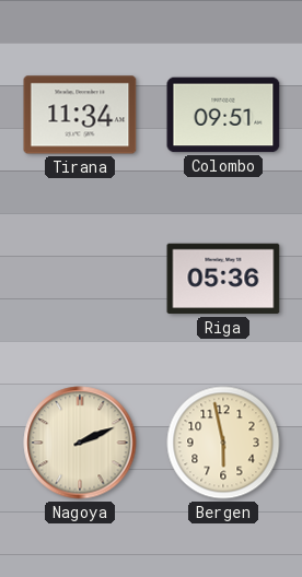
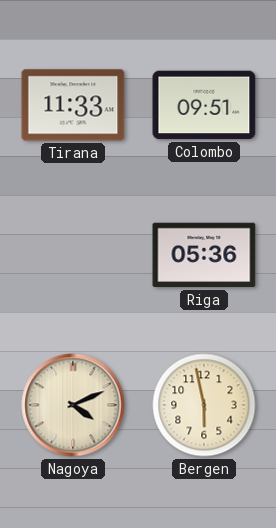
Tirana: 11:34 -> 11:33
Nagoya: 2:11 -> 4:11
